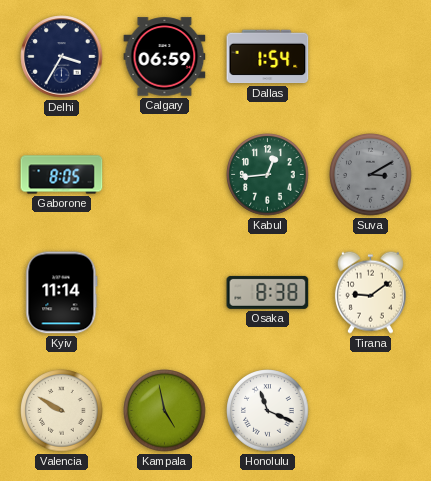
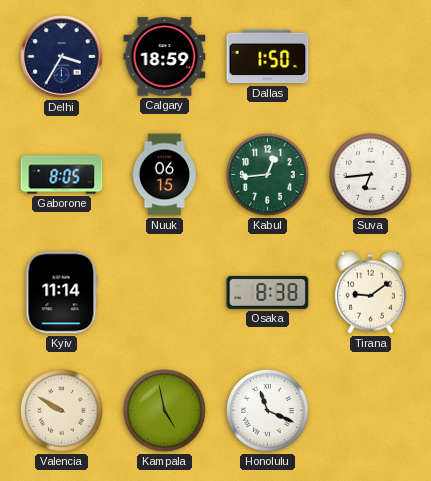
Calgary: 06:59 -> 18:59
Dallas: 1:54 -> 1:50
Nuuk: none -> 06:15
Suva: 3:10 -> 6:44
Suva dial: grey -> white
